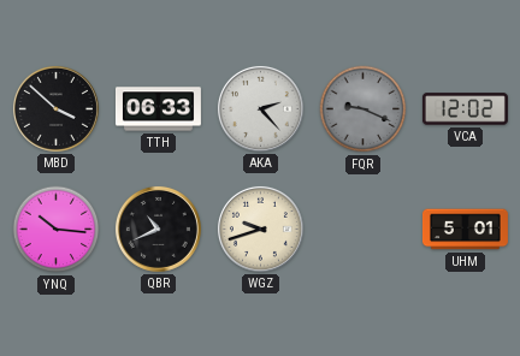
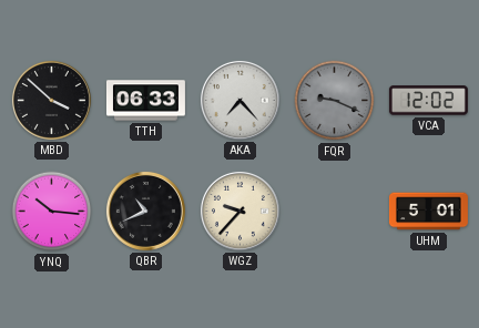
AKA: 2:23 -> 7:23
WGZ: 9:42 -> 9:37
